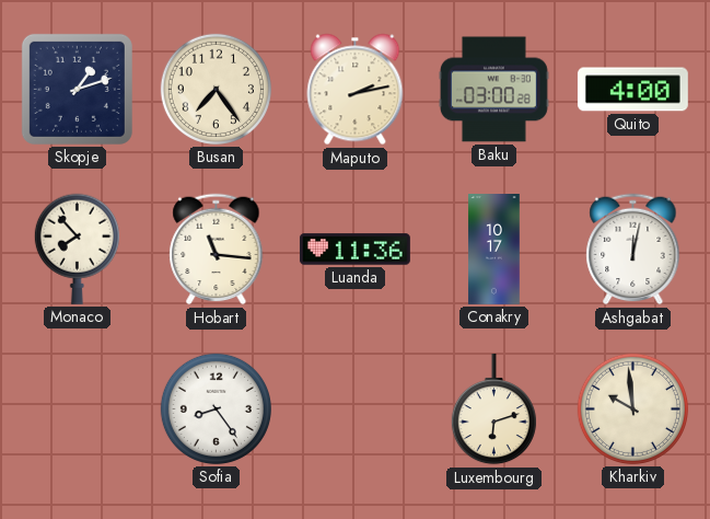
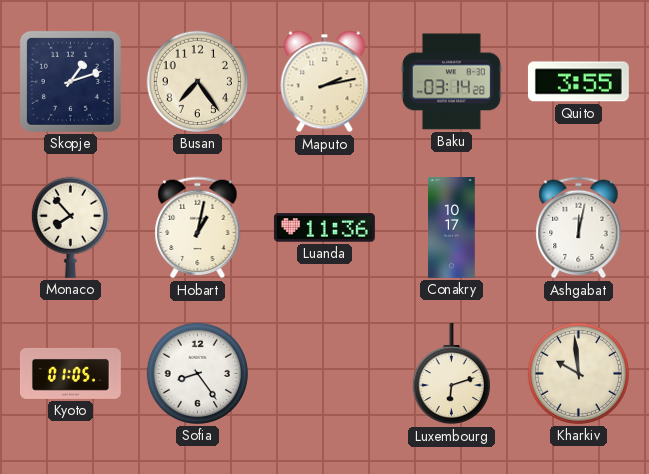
Baku: 03:00 -> 03:14
Quito: 4:00 -> 3:55
Hobart: 11:16 -> 1:02
Kyoto: none -> 01:05
